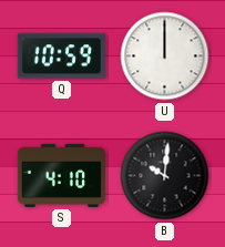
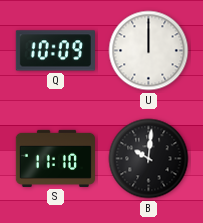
Q: 10:59 -> 10:09
S: 4:10 -> 11:10
